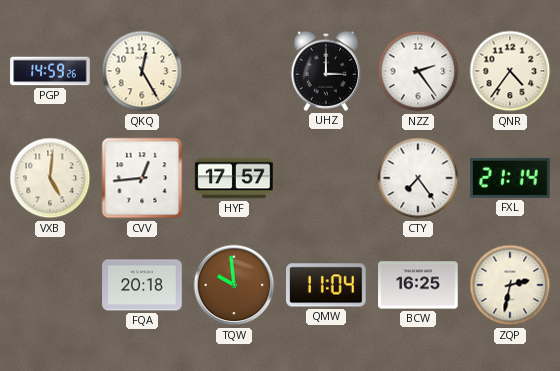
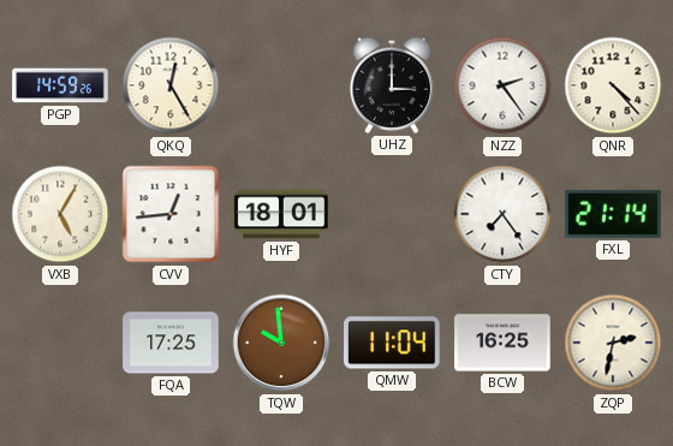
QNR: 4:36 -> 4:23
VXB: 5:01 -> 5:05
HYF: 17:57 -> 18:01
FQA: 20:18 -> 17:25
